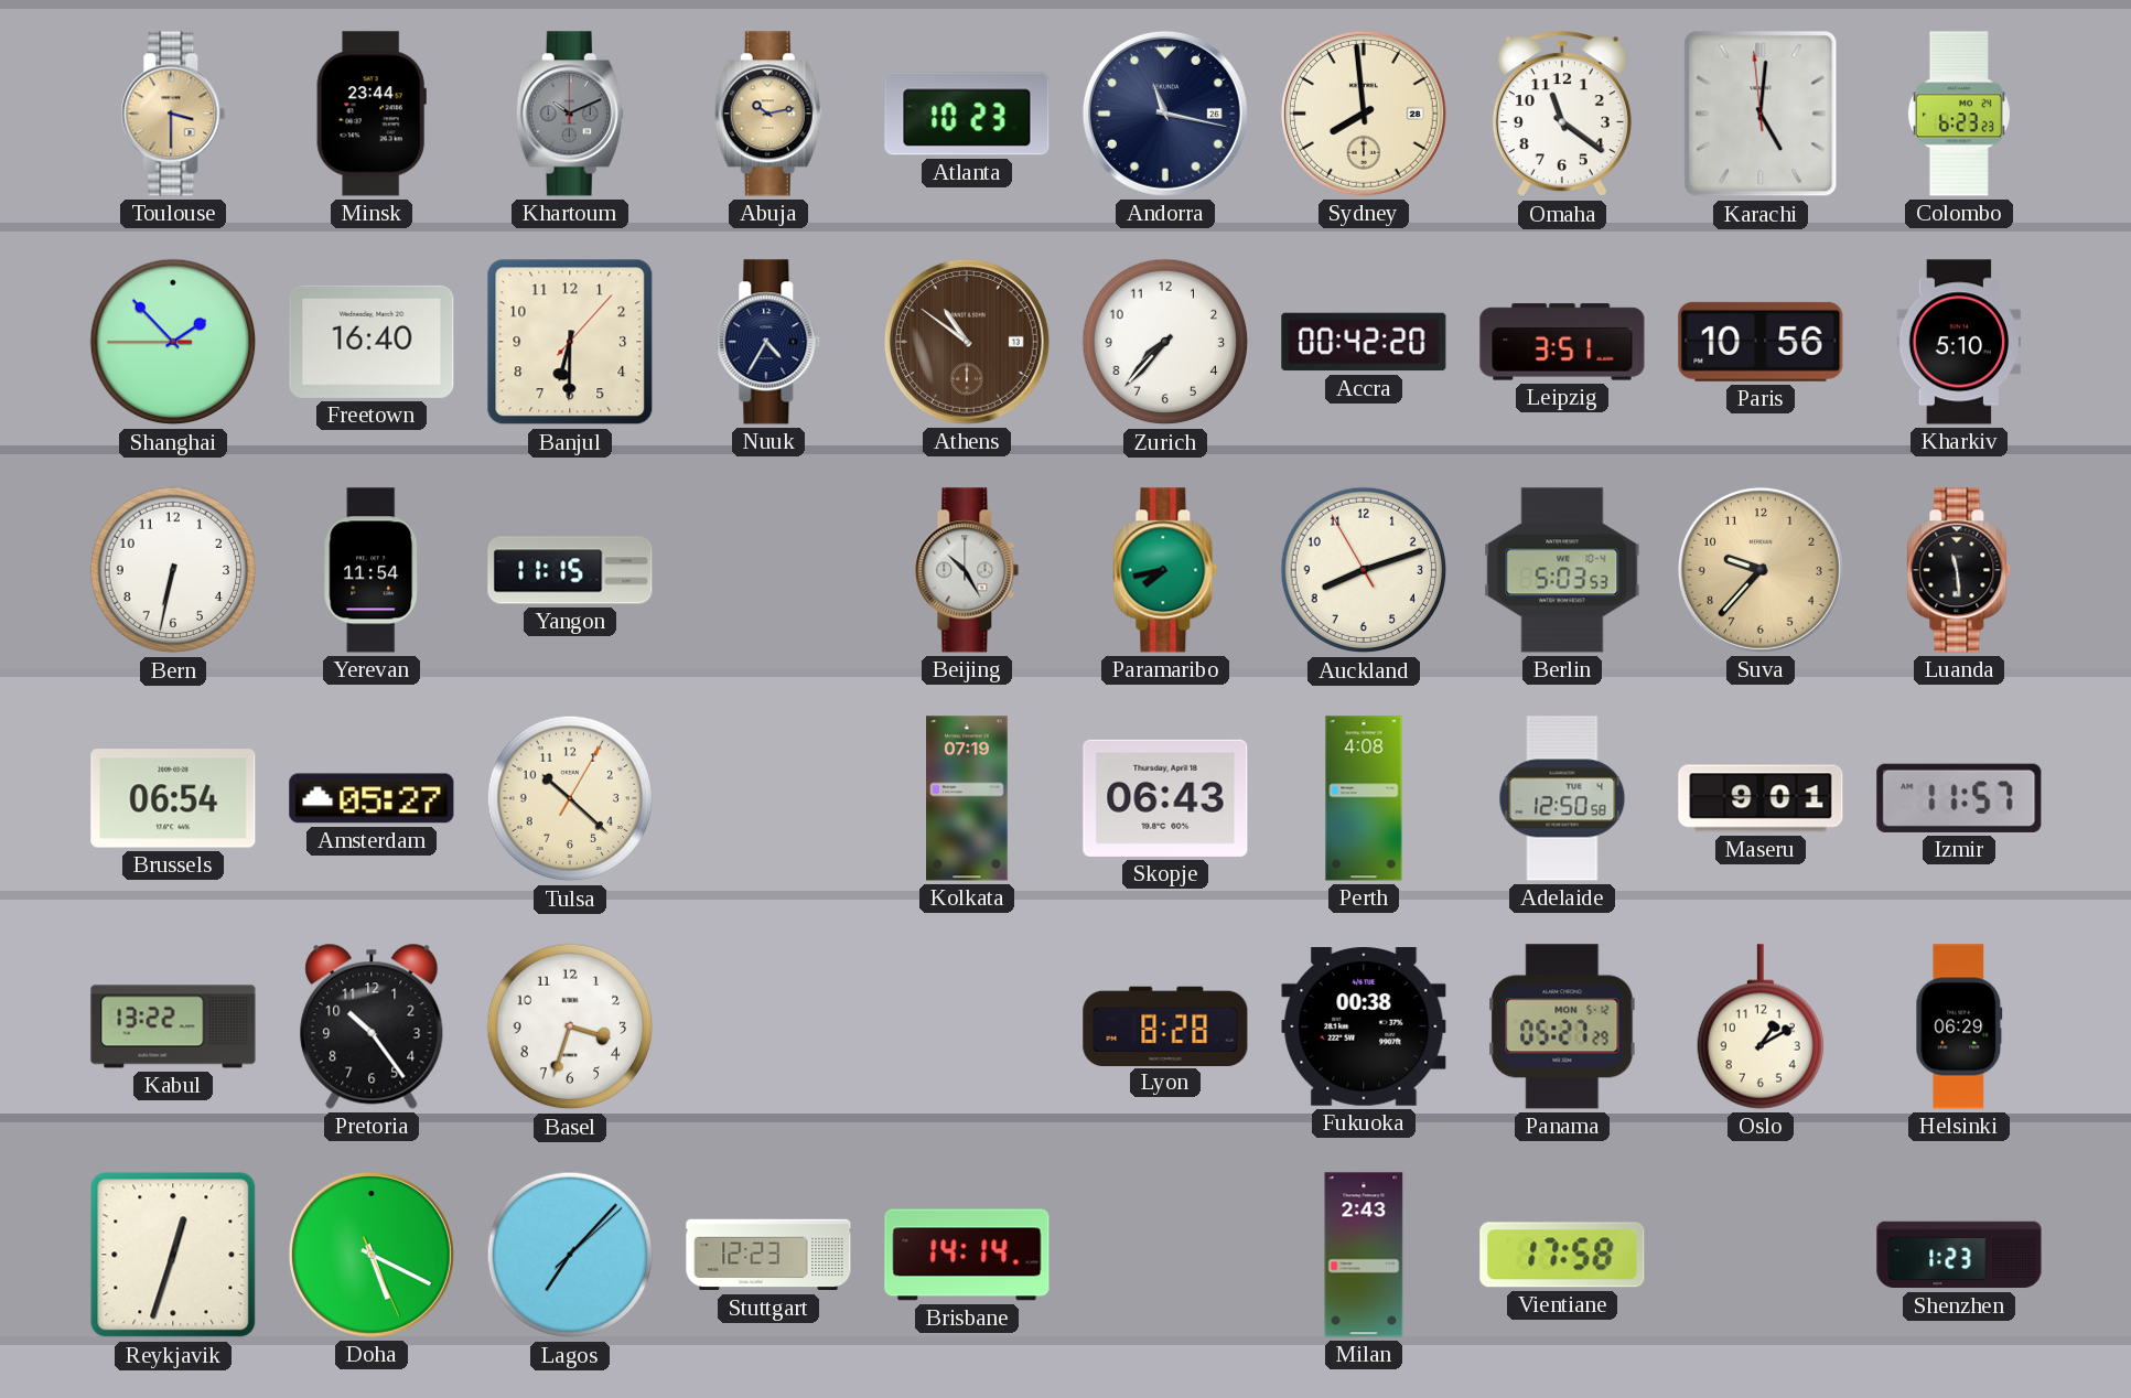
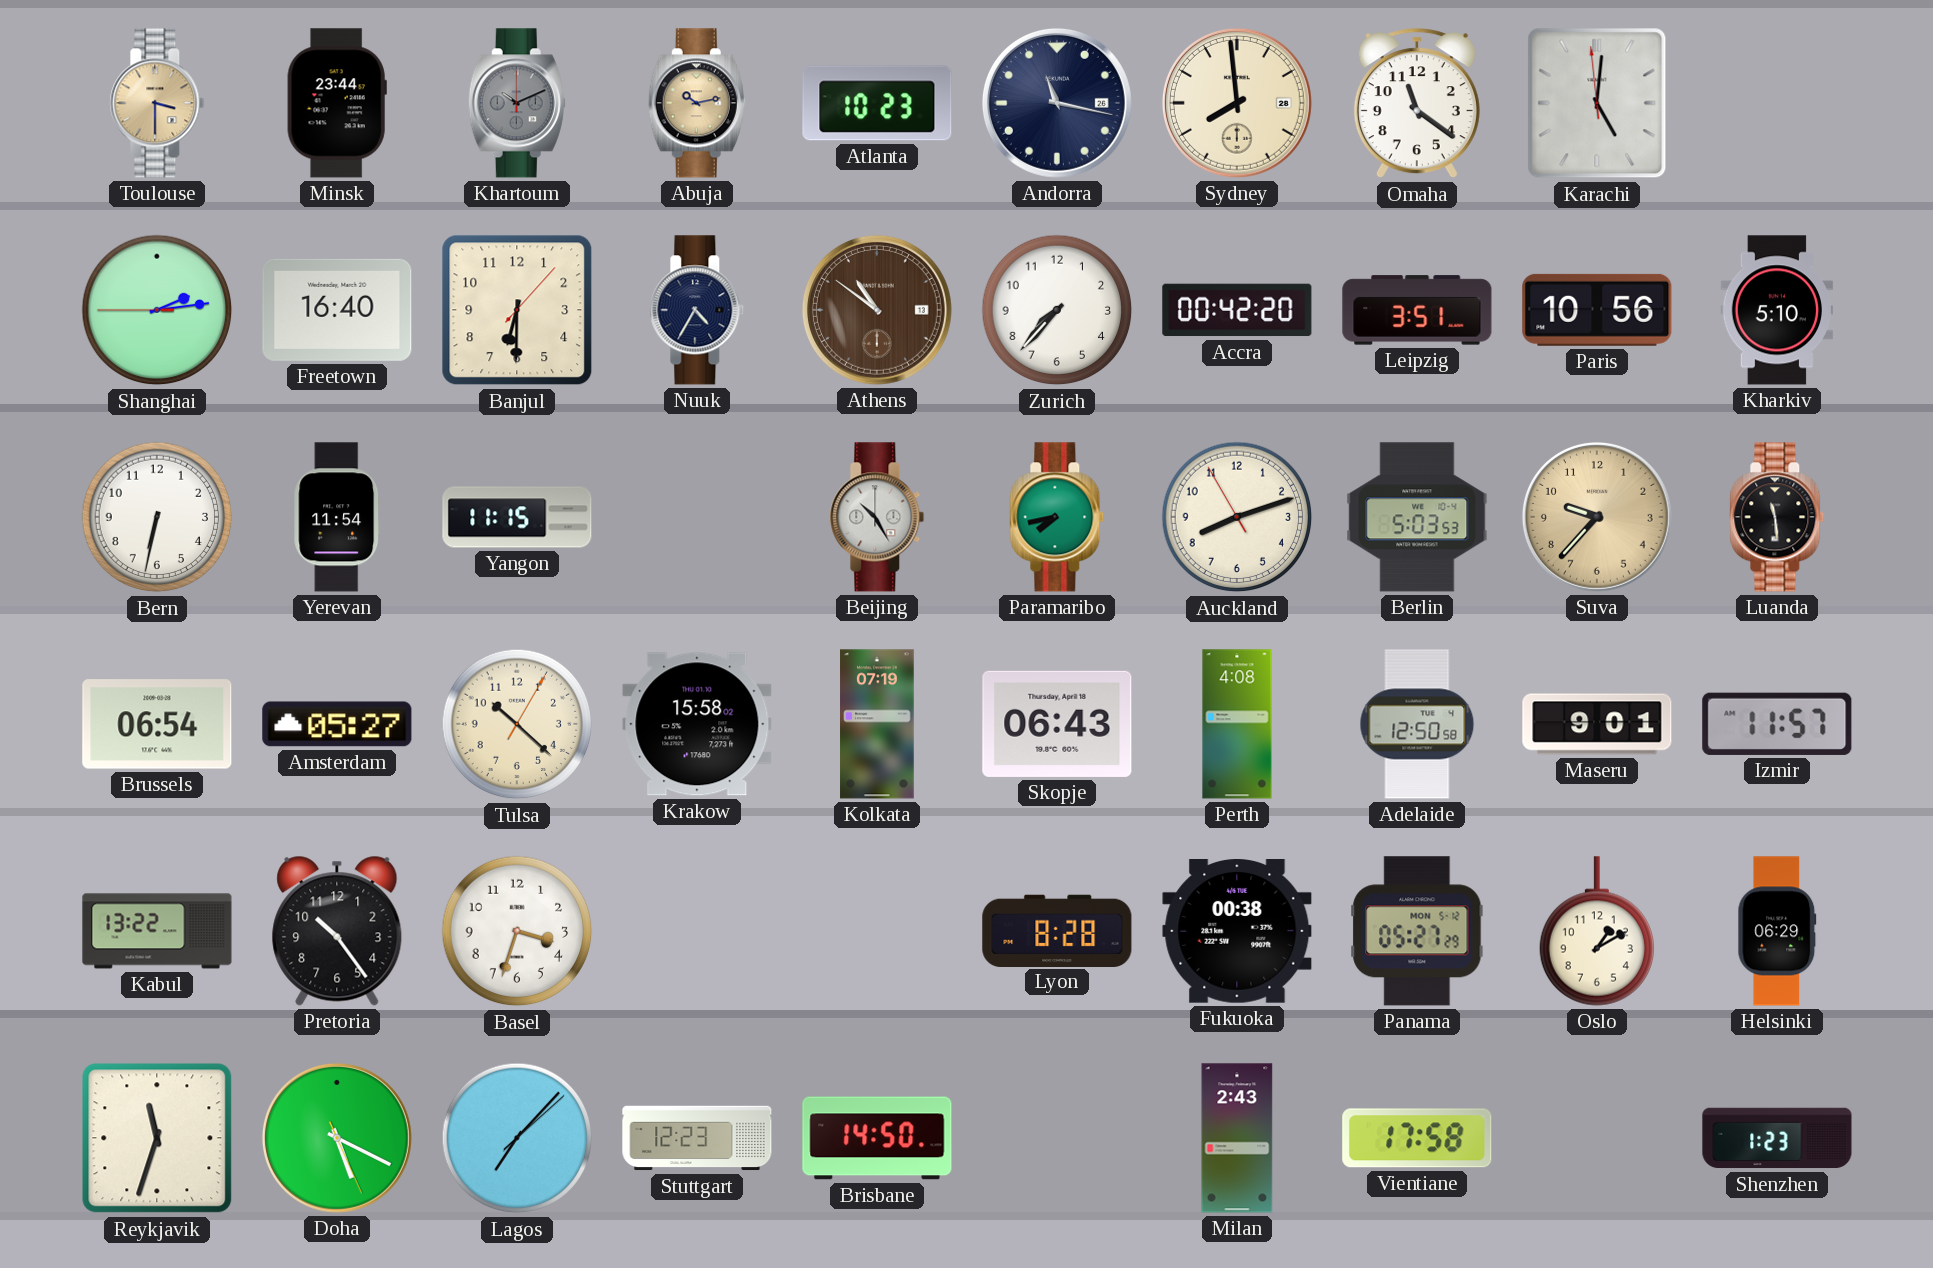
Colombo: 6:23 -> none
Shanghai: 1:52 -> 2:13
Krakow: none -> 15:58
Reykjavik: 12:33 -> 11:33
Brisbane: 14:14 -> 14:50
